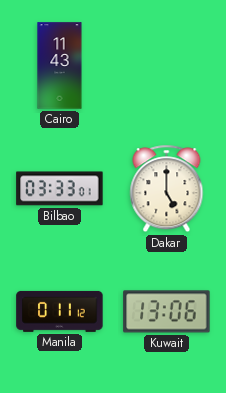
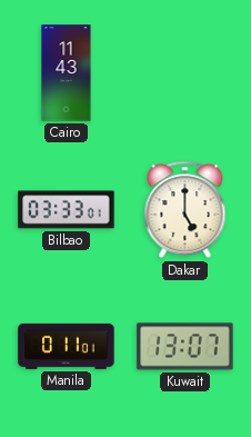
Manila: 0:11:12 -> 0:11:01
Kuwait: 13:06 -> 13:07
